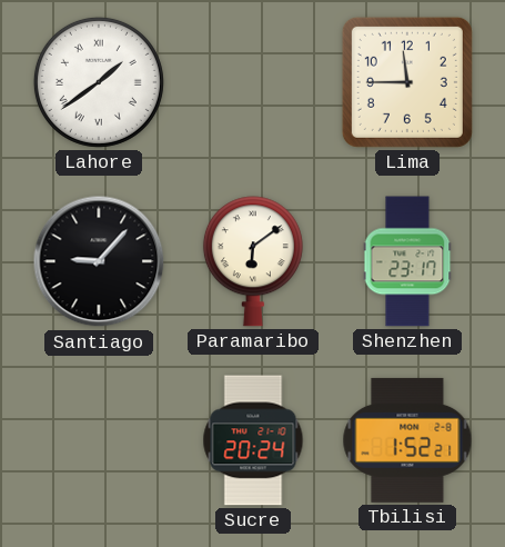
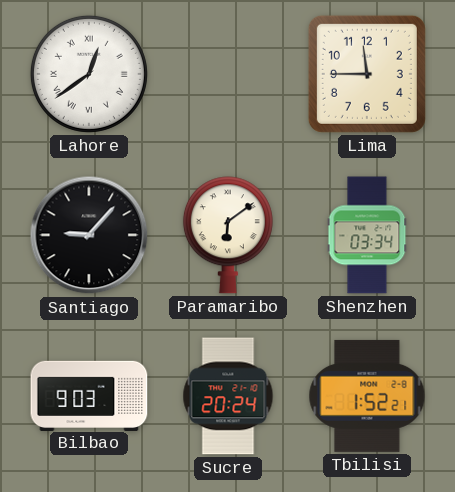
Lahore: 1:39 -> 12:39
Shenzhen: 23:17 -> 03:34
Bilbao: none -> 9:03
